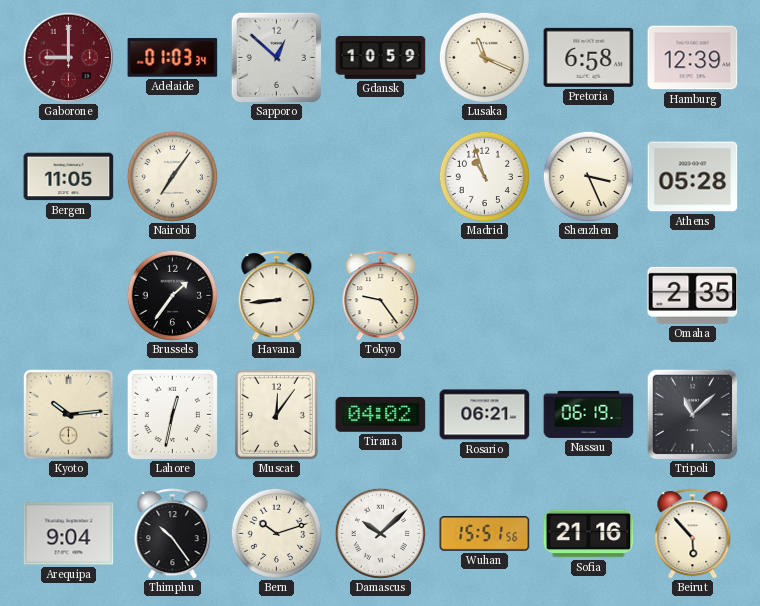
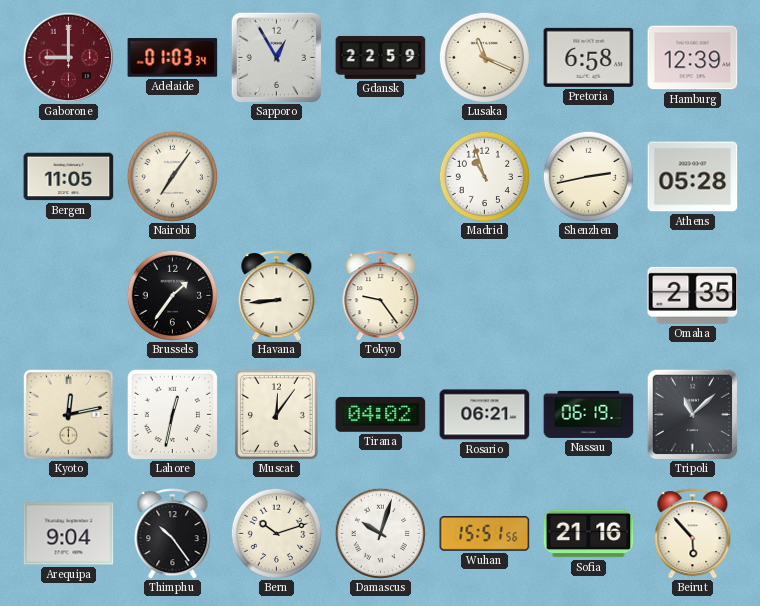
Sapporo: 12:52 -> 12:55
Gdansk: 10:59 -> 22:59
Shenzhen: 3:26 -> 2:43
Kyoto: 10:14 -> 12:13
Damascus: 10:08 -> 10:03
